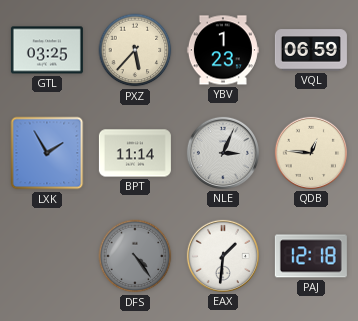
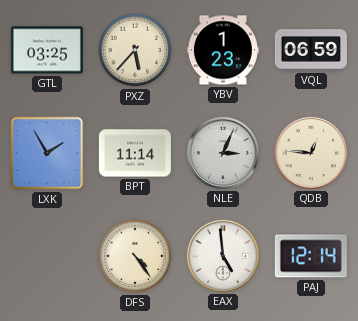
DFS dial: grey -> cream
EAX: 1:31 -> 4:59
PAJ: 12:18 -> 12:14
